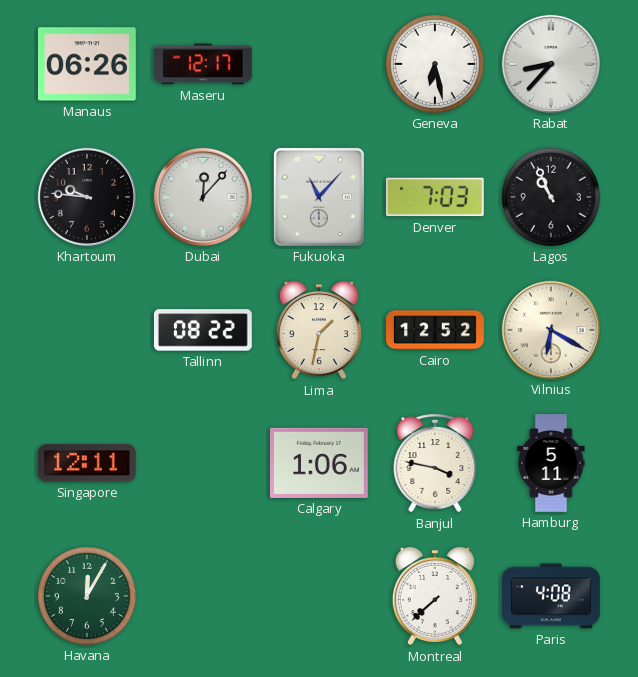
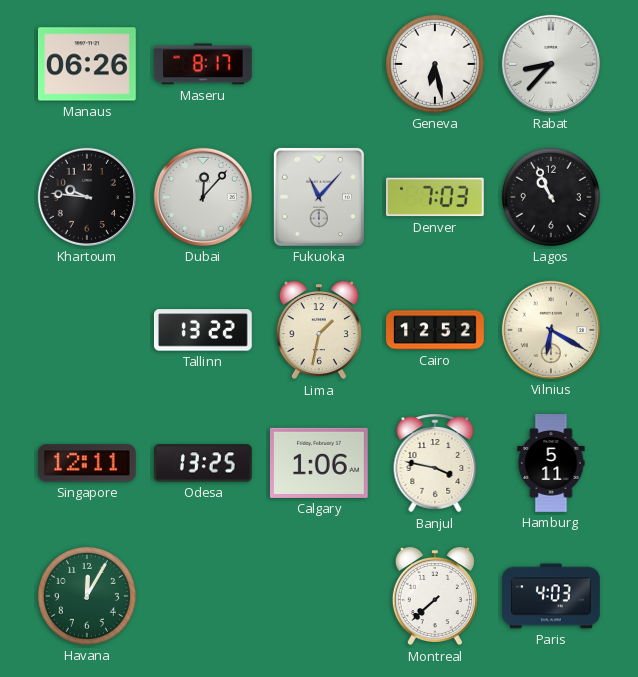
Maseru: 12:17 -> 8:17
Tallinn: 08:22 -> 13:22
Odesa: none -> 13:25
Paris: 4:08 -> 4:03
